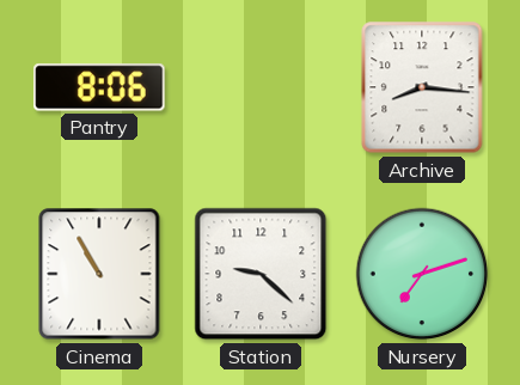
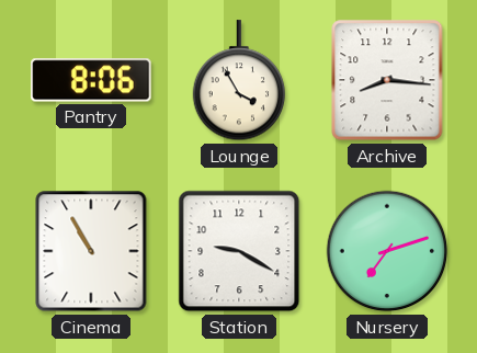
Lounge: none -> 3:55
Station: 9:22 -> 9:20
